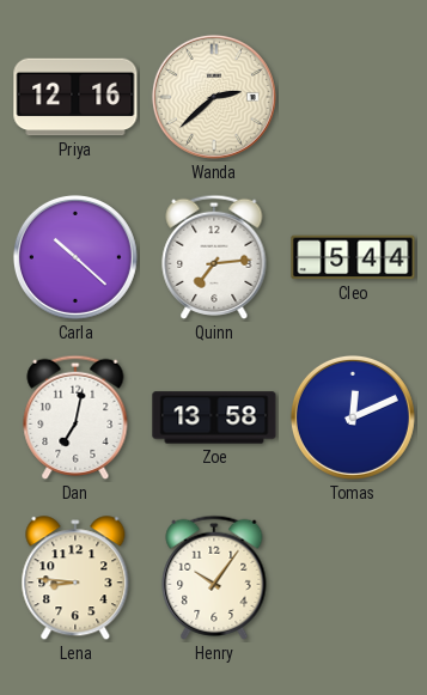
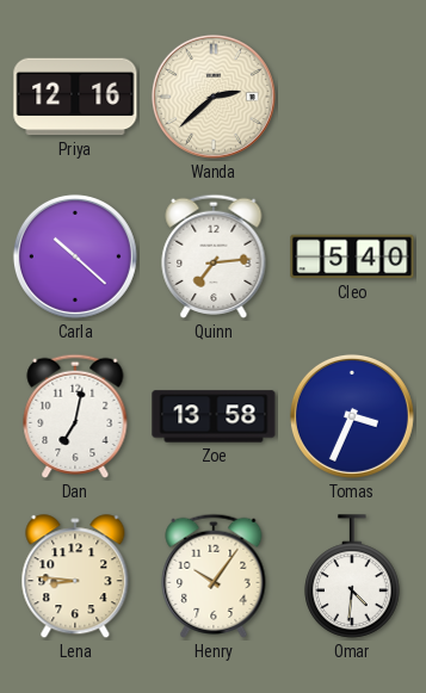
Cleo: 5:44 -> 5:40
Tomas: 12:11 -> 3:34
Omar: none -> 4:31
